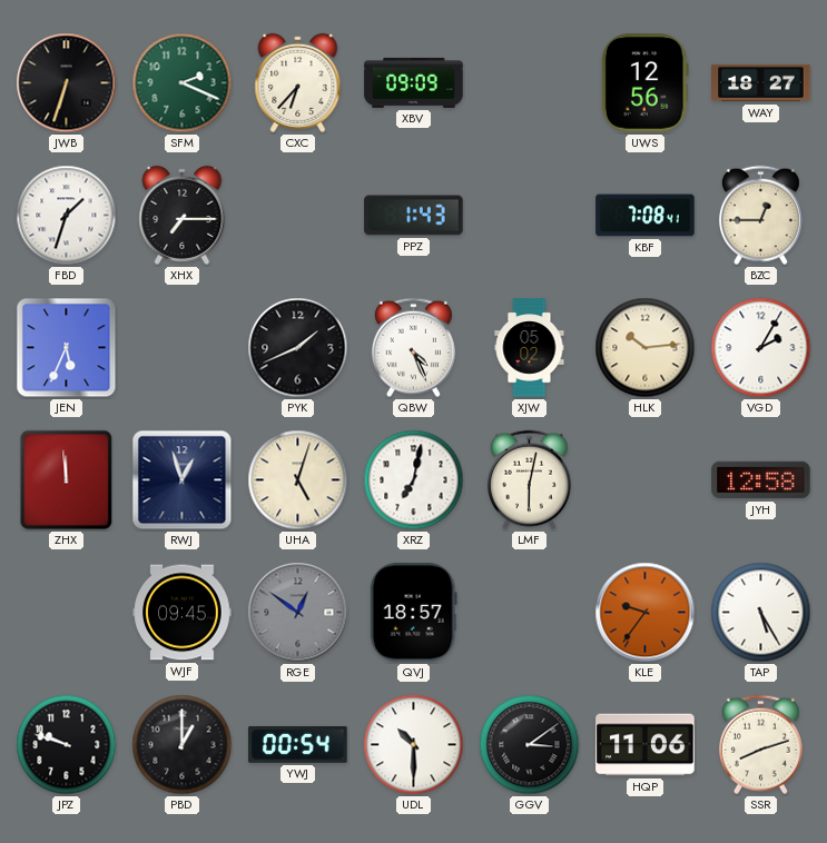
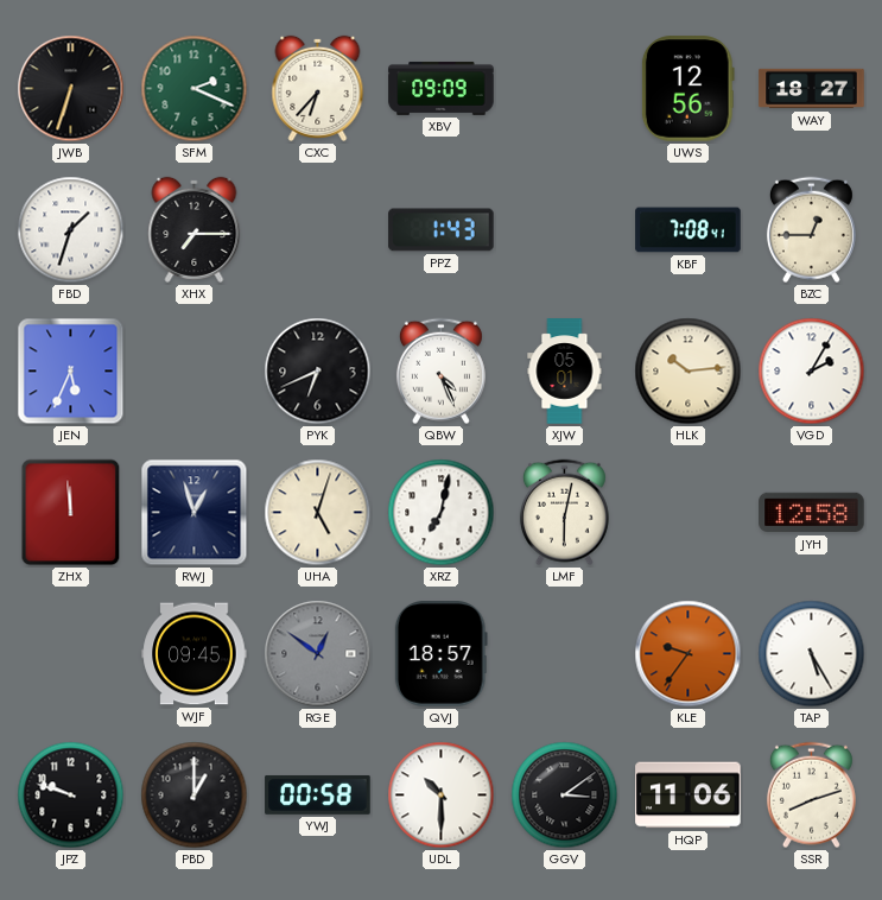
PYK: 1:41 -> 6:41
XJW: 05:02 -> 05:01
YWJ: 00:54 -> 00:58
